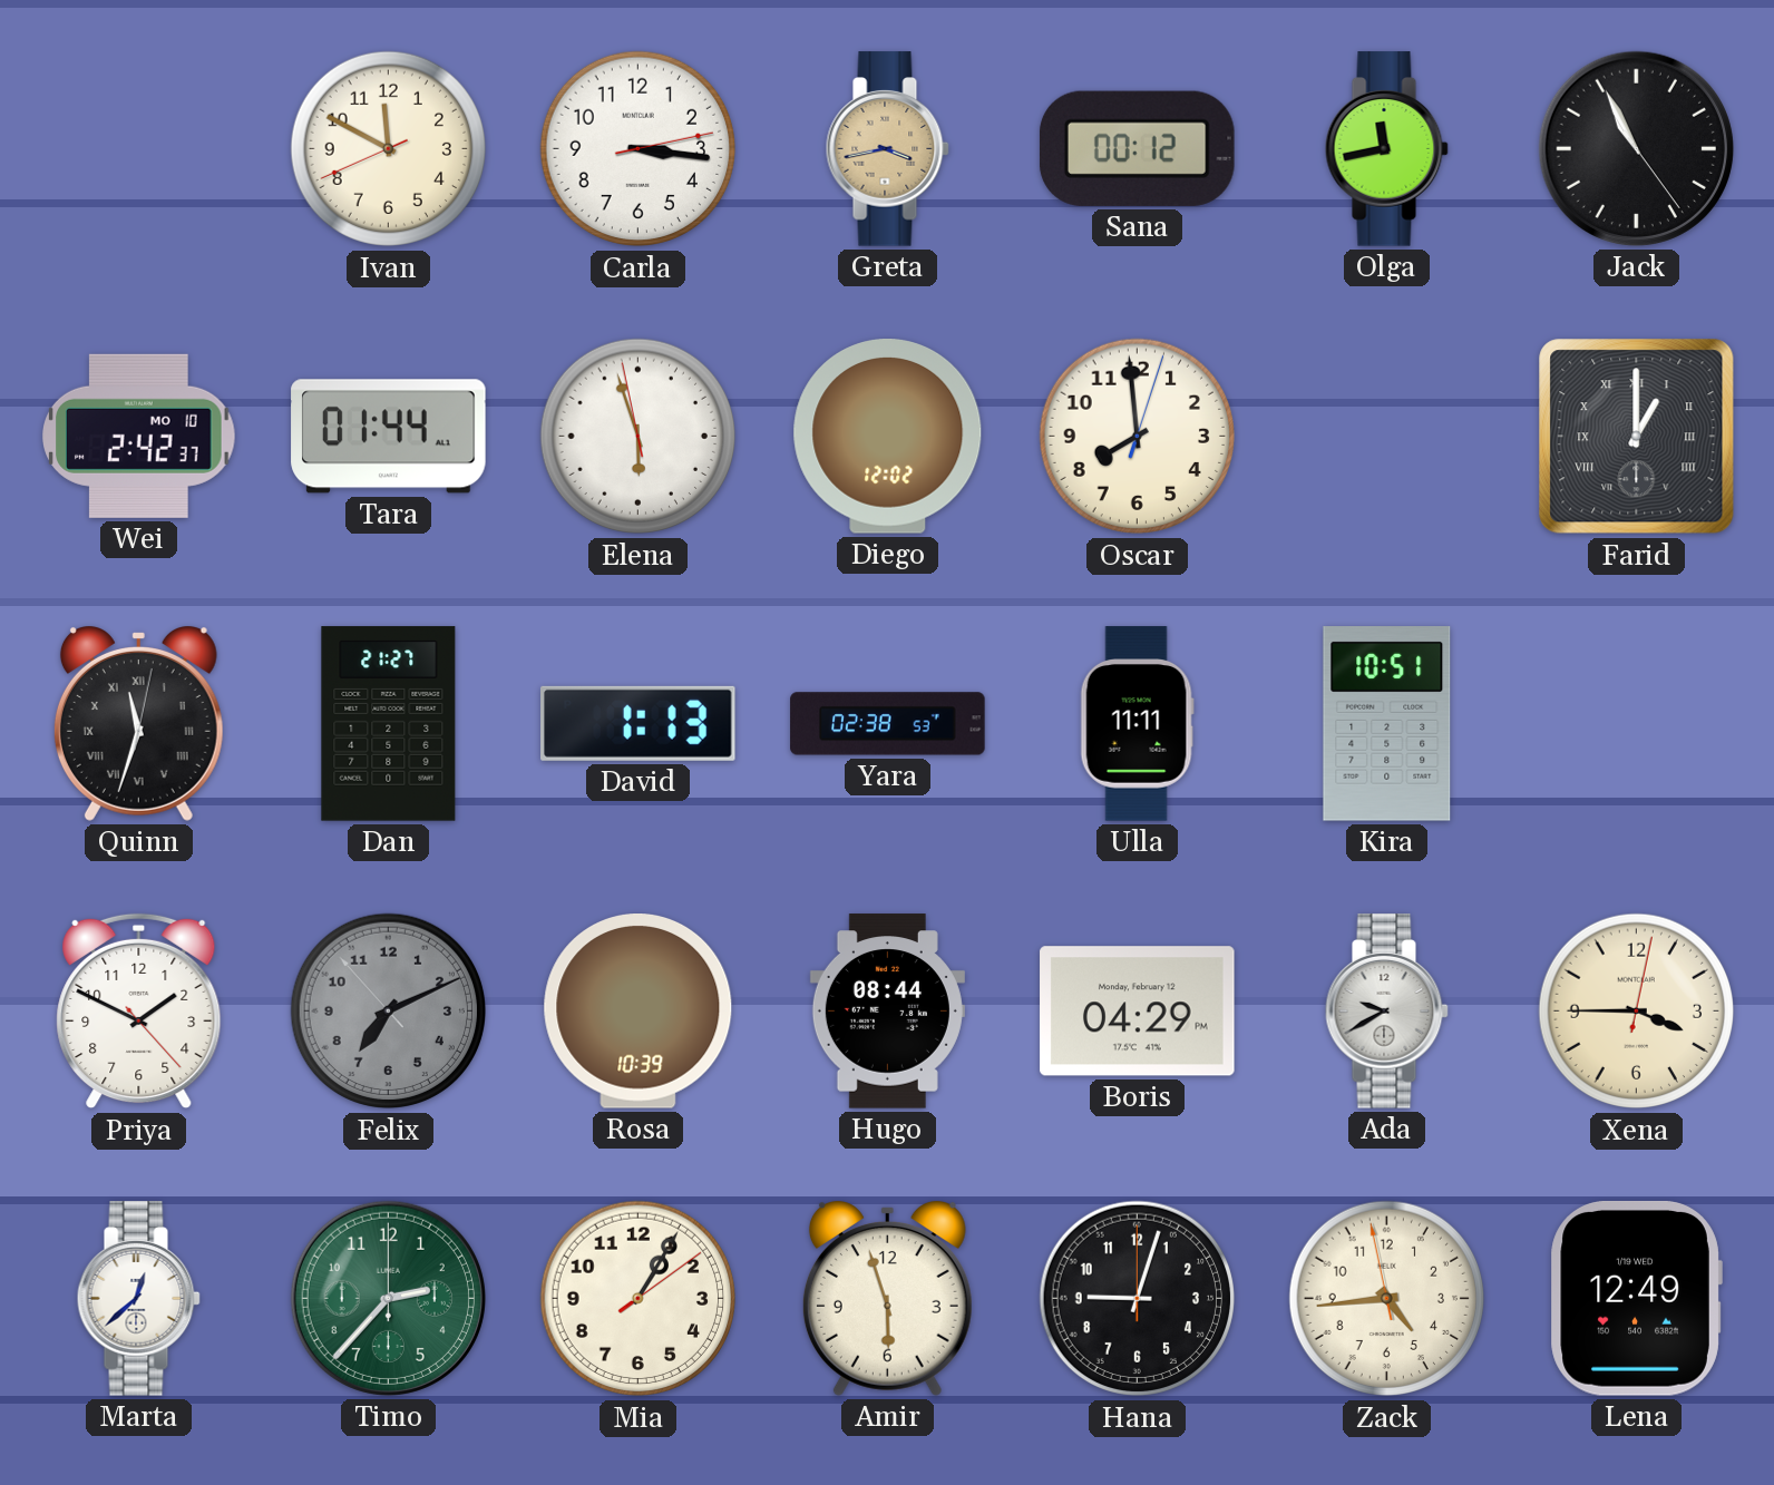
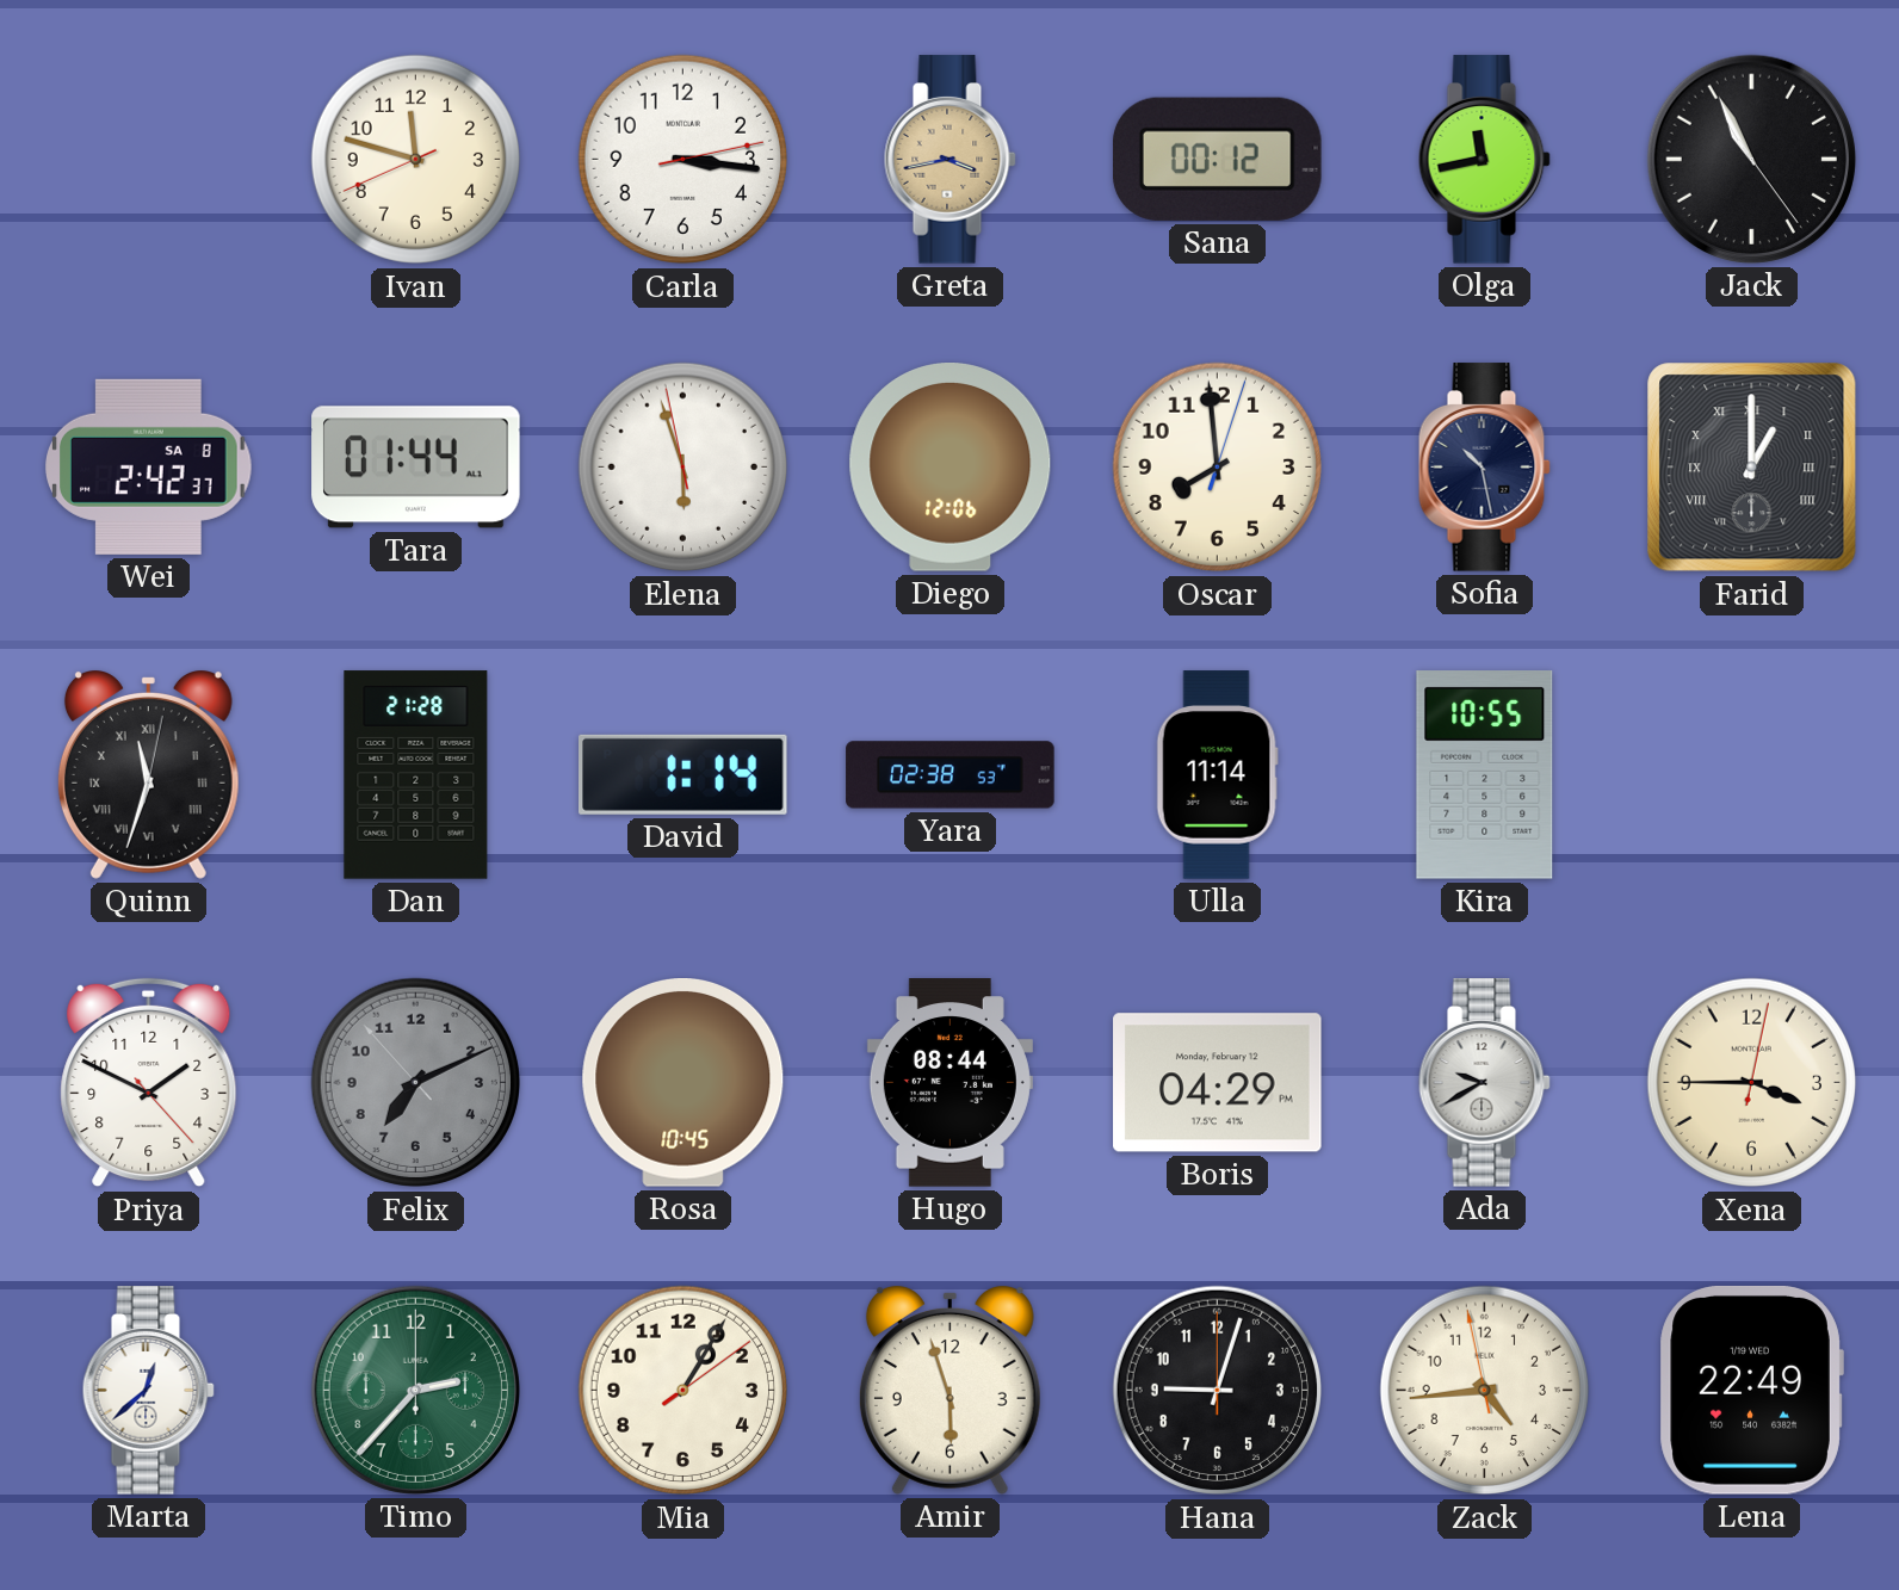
Ivan: 11:49 -> 11:47
Wei date: MO 10 -> SA 8
Diego: 12:02 -> 12:06
Sofia: none -> 10:28
Dan: 21:27 -> 21:28
David: 1:13 -> 1:14
Ulla: 11:11 -> 11:14
Kira: 10:51 -> 10:55
Rosa: 10:39 -> 10:45
Lena: 12:49 -> 22:49
